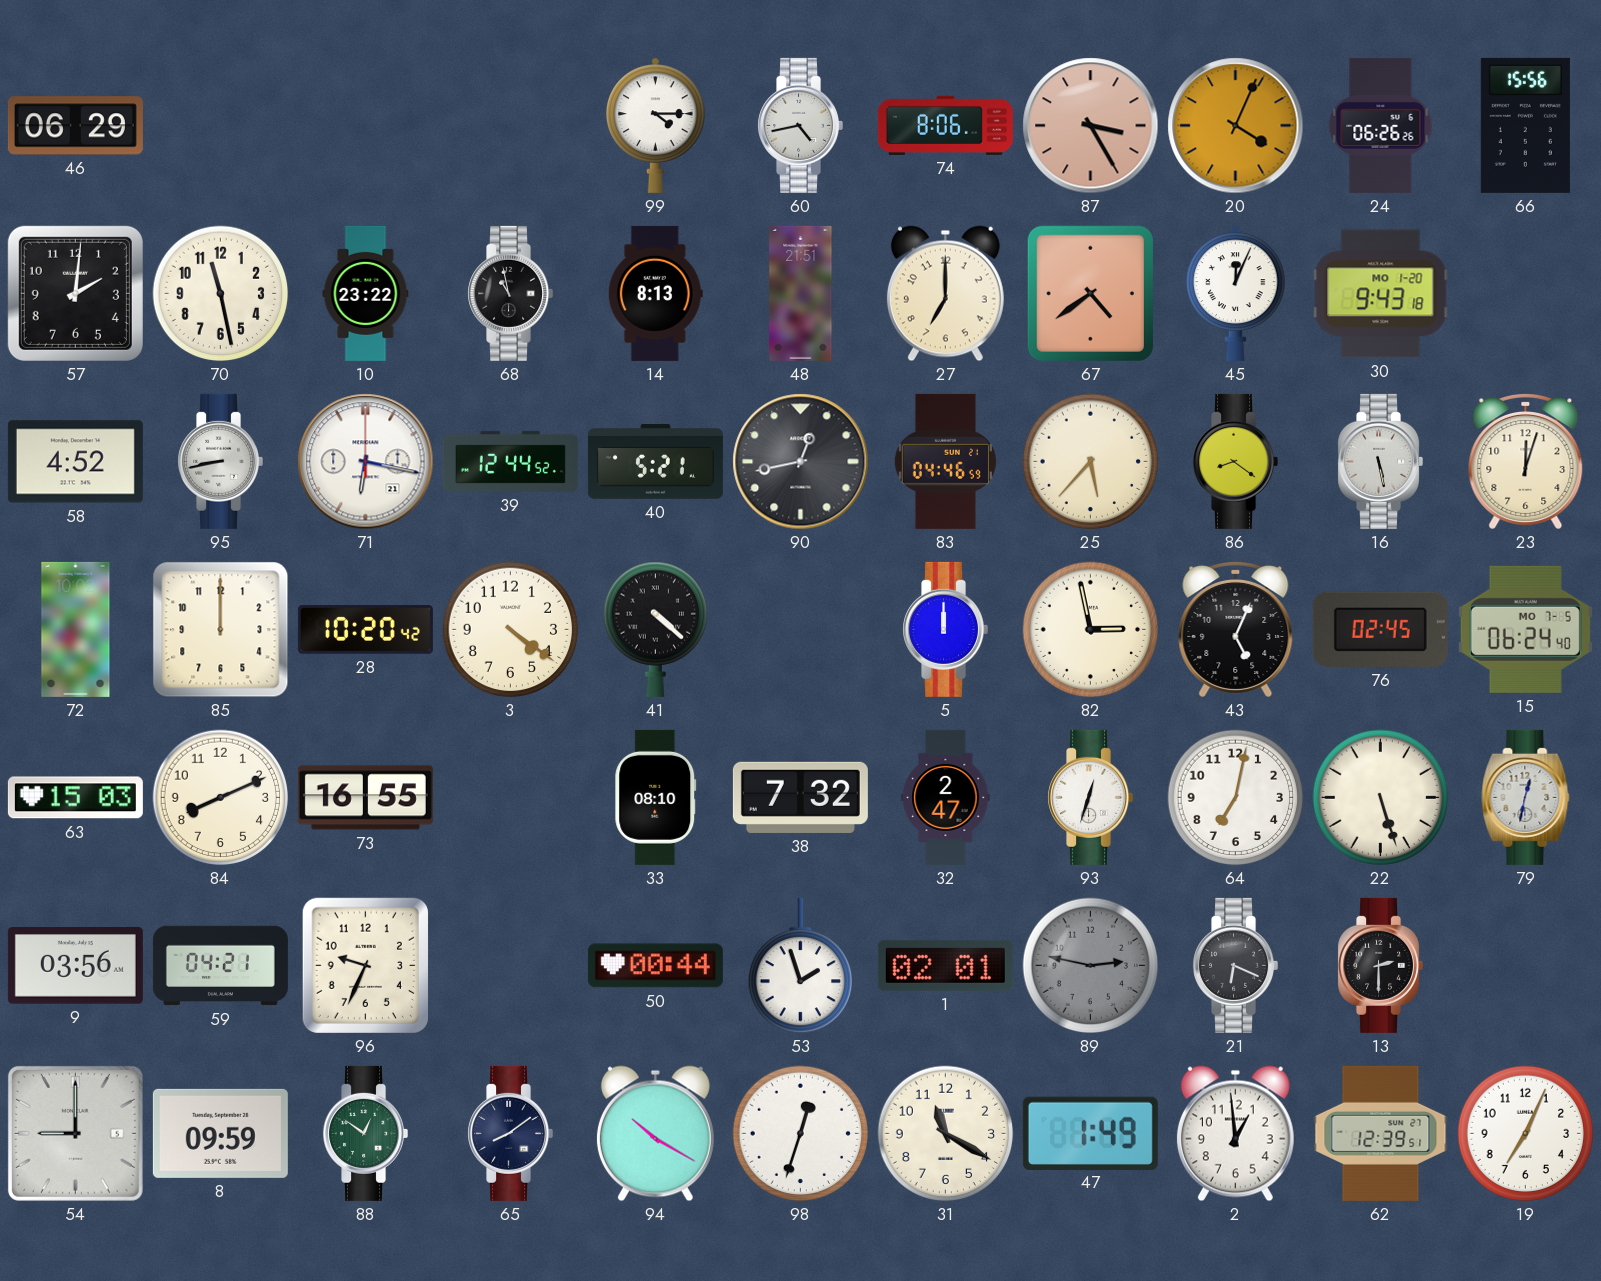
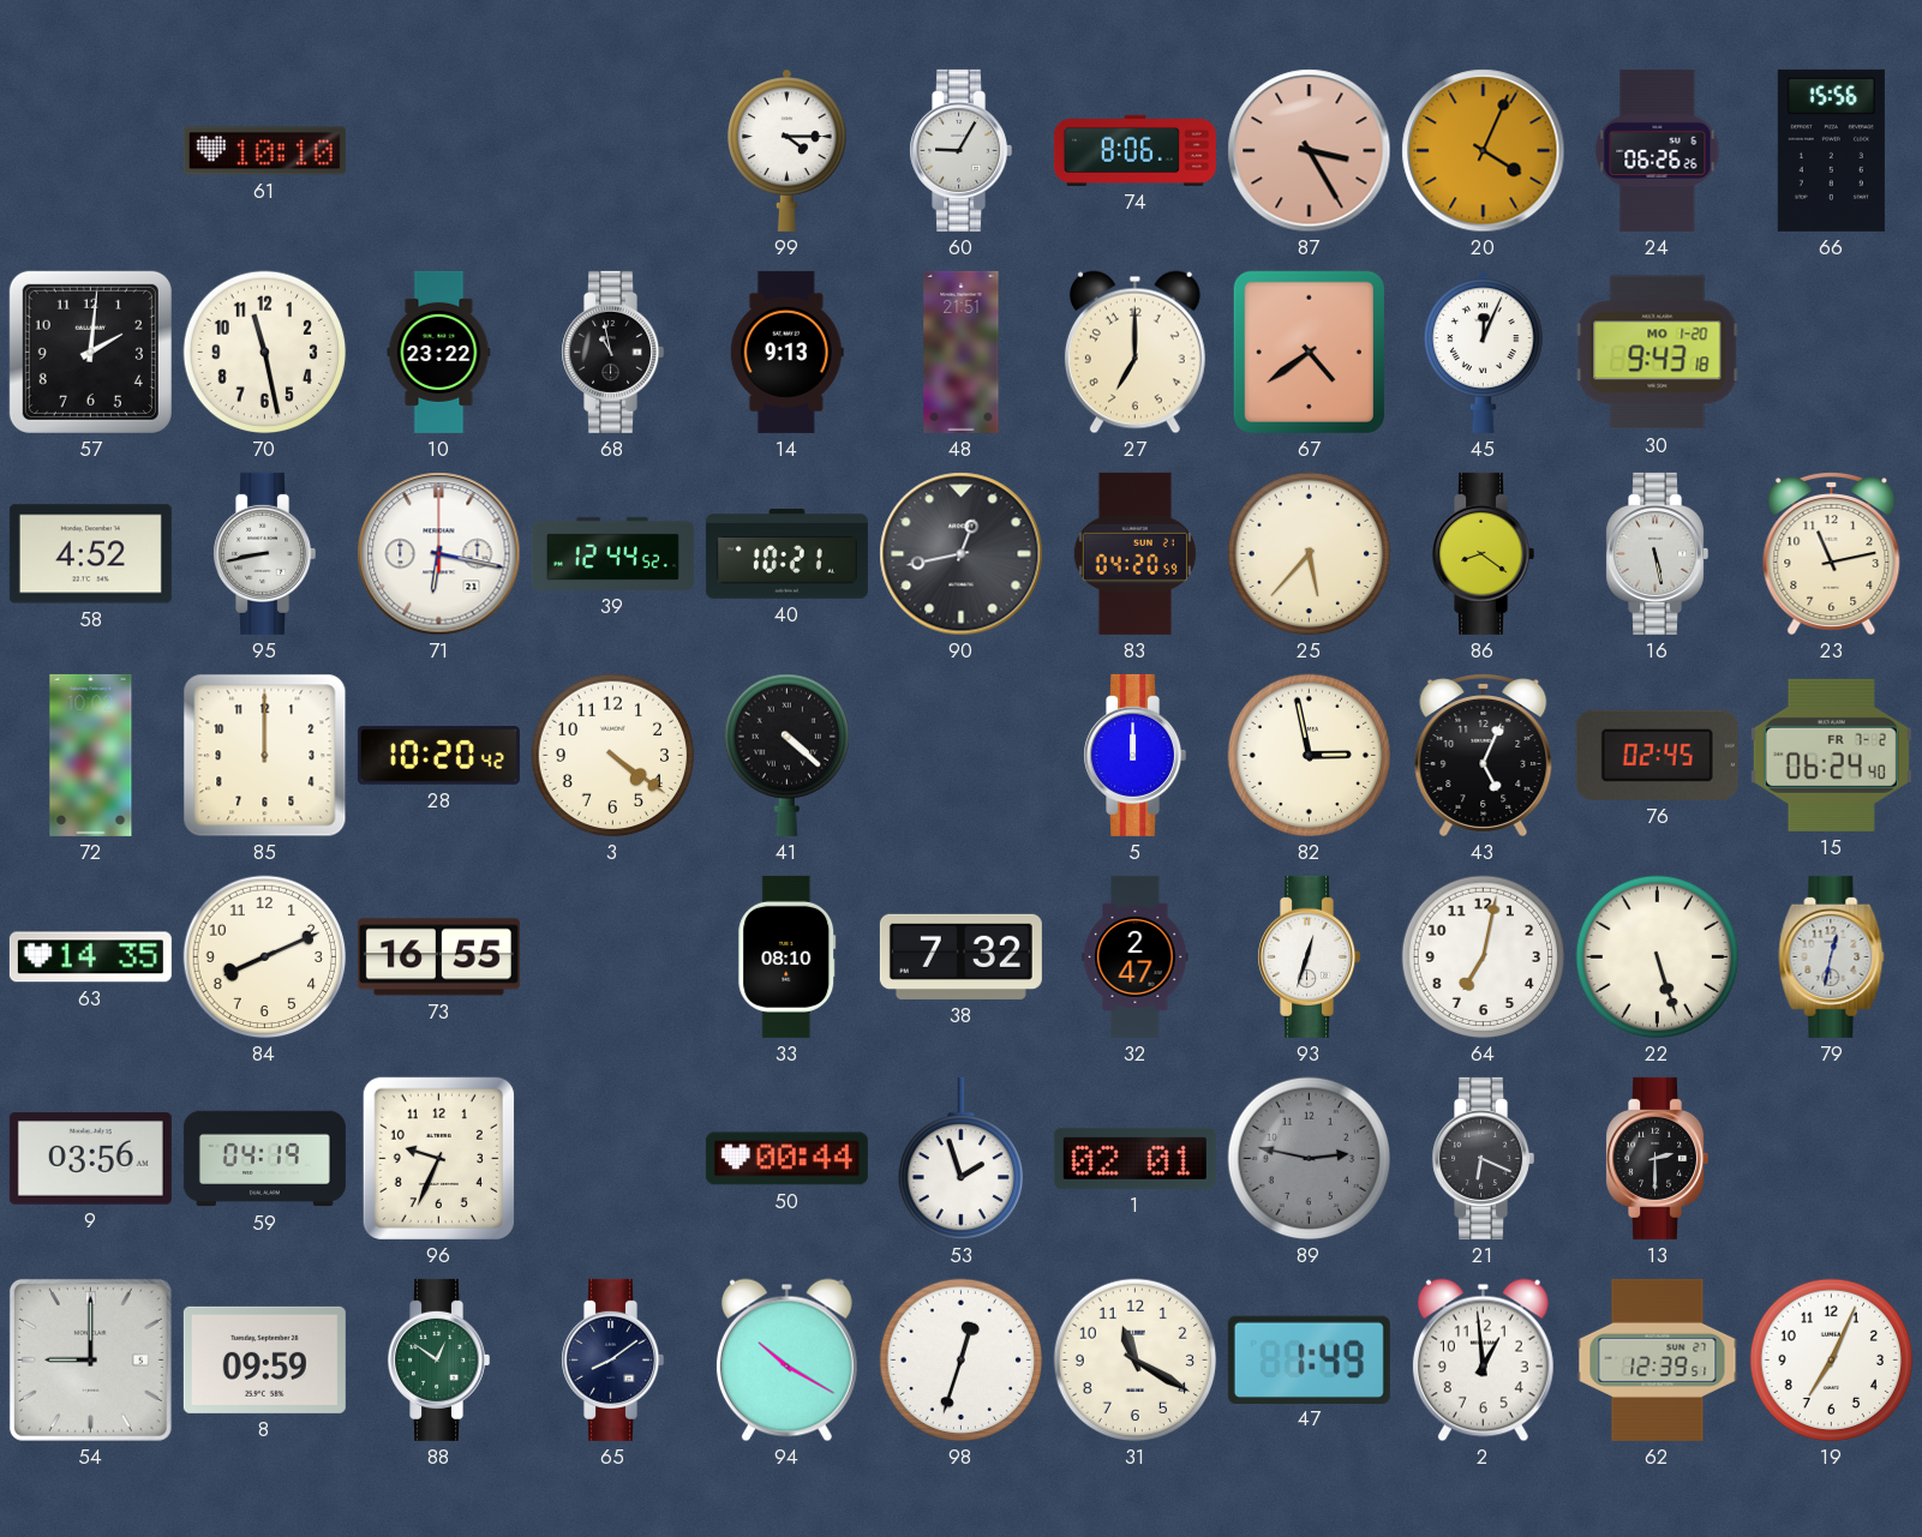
46: 06:29 -> none
61: none -> 10:10
60: 4:43 -> 9:05
14: 8:13 -> 9:13
40: 5:21 -> 10:21
83: 04:46 -> 04:20
23: 12:03 -> 11:13
15 date: MO 7-5 -> FR 7-2
63: 15:03 -> 14:35
59: 04:21 -> 04:19
